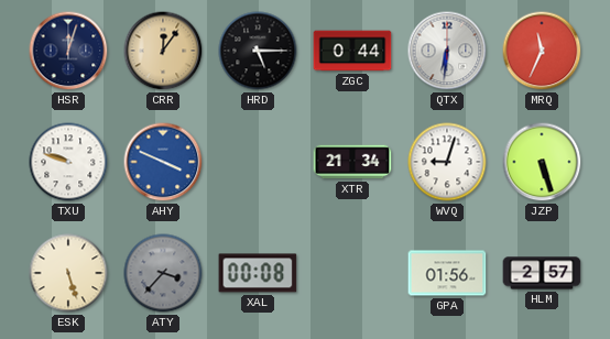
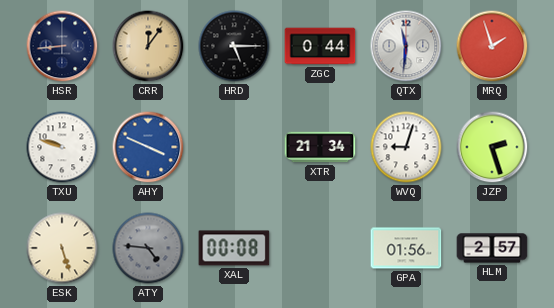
HSR: 12:03 -> 8:44
QTX: 6:31 -> 11:31
MRQ: 11:34 -> 1:57
JZP: 5:27 -> 2:27
ATY: 3:37 -> 4:46
